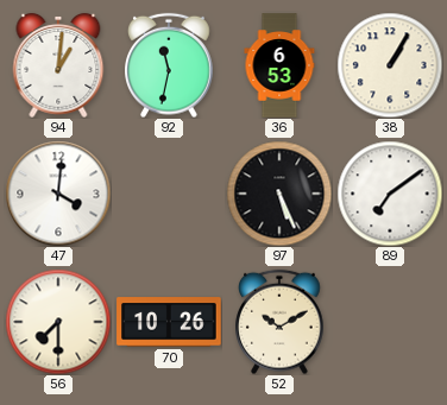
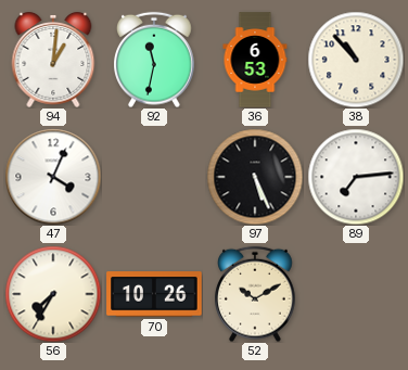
38: 1:05 -> 10:53
47: 4:01 -> 4:04
89: 7:09 -> 7:14
56: 7:30 -> 7:35
